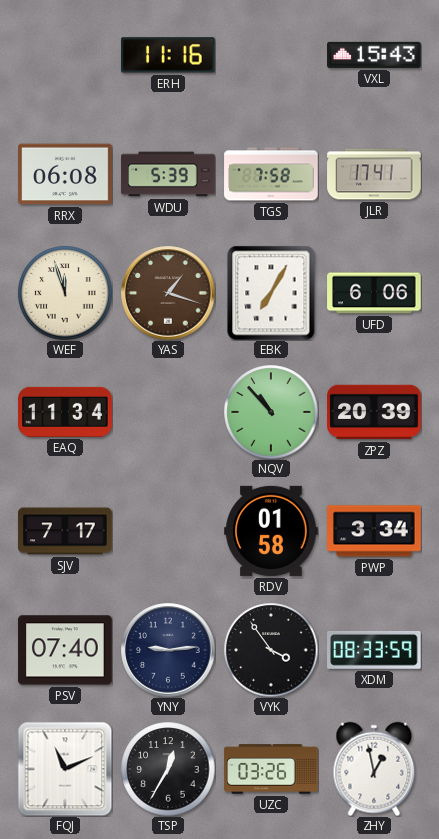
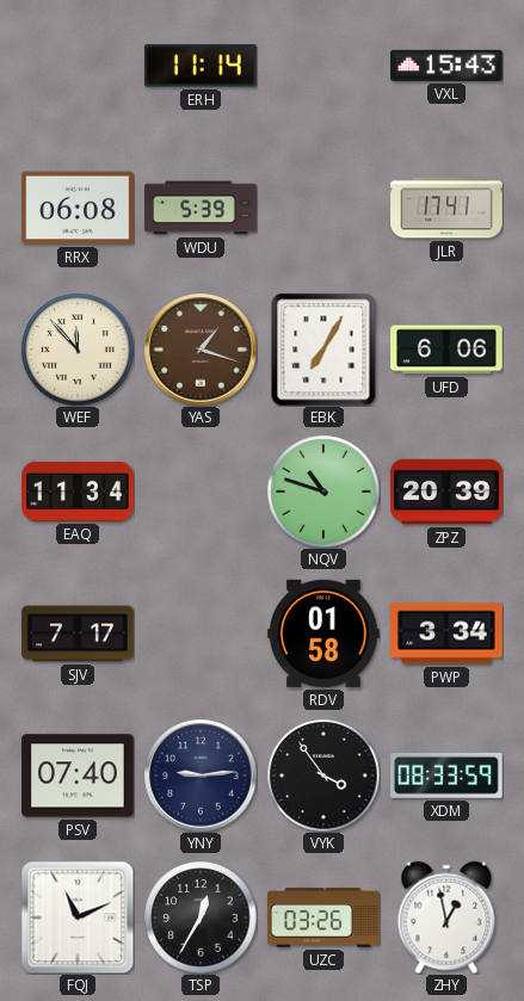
ERH: 11:16 -> 11:14
TGS: 7:58 -> none
WEF: 11:57 -> 11:53
NQV: 10:53 -> 10:48
